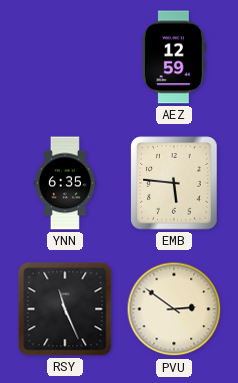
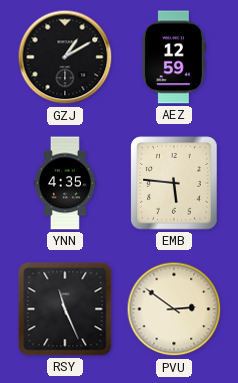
GZJ: none -> 1:10
YNN: 6:35 -> 4:35
